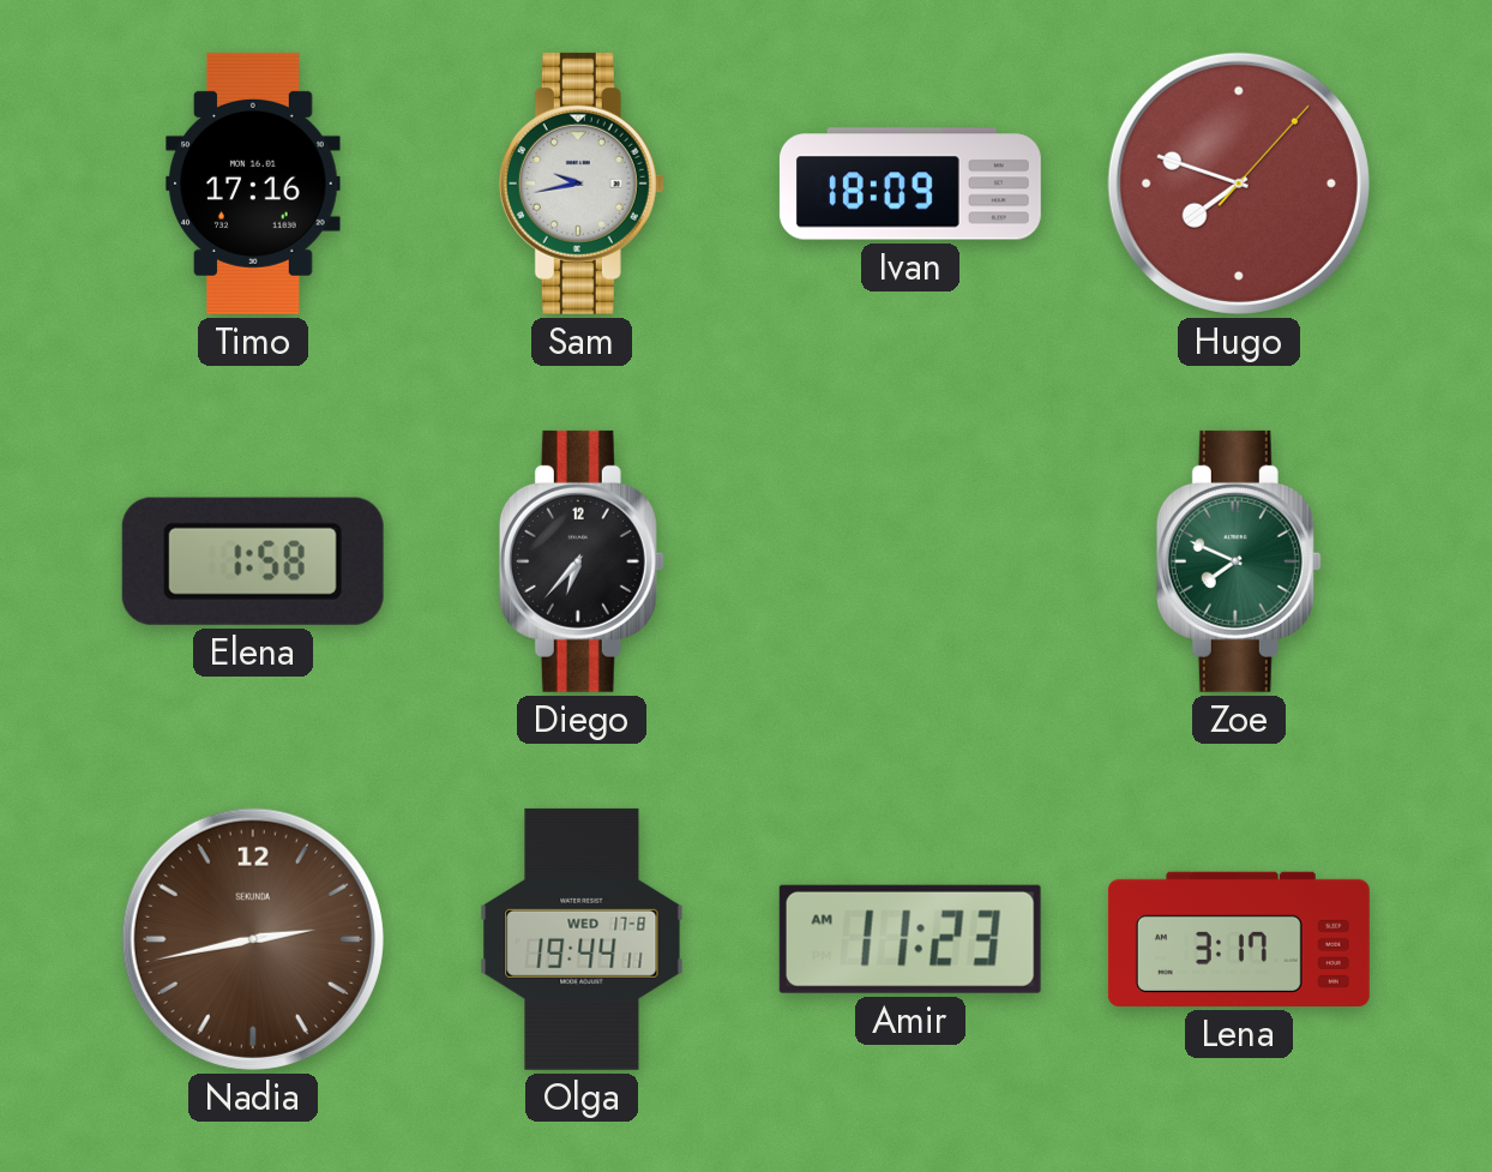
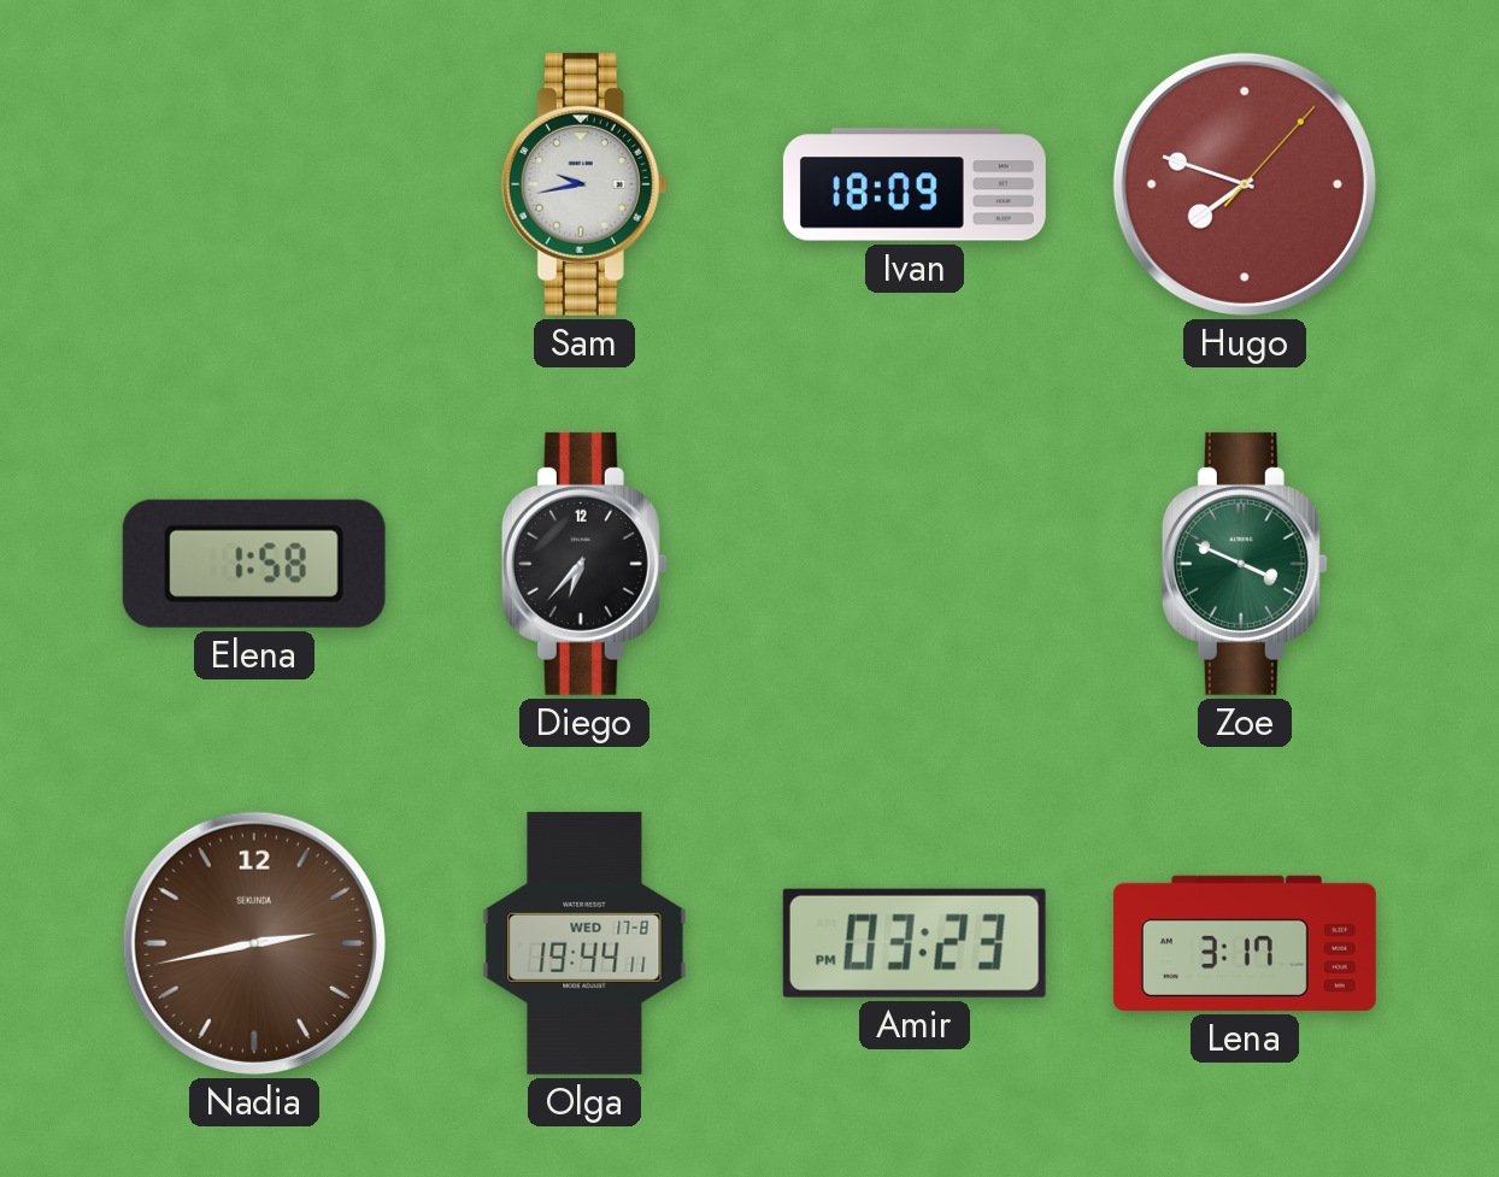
Timo: 17:16 -> none
Zoe: 7:49 -> 3:49
Amir: 11:23 -> 03:23
